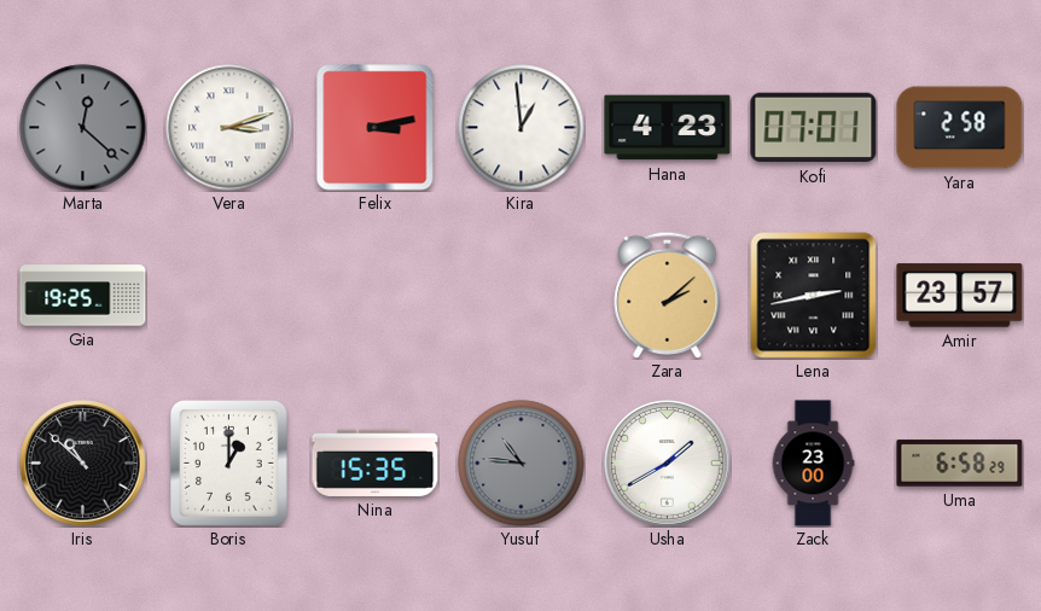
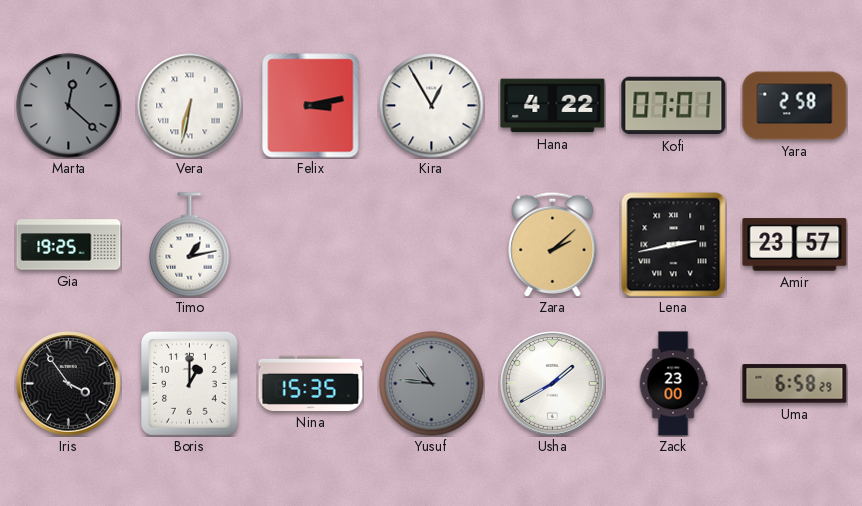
Vera: 3:12 -> 6:32
Kira: 12:59 -> 12:55
Hana: 4:23 -> 4:22
Timo: none -> 1:13
Iris: 10:52 -> 3:54
